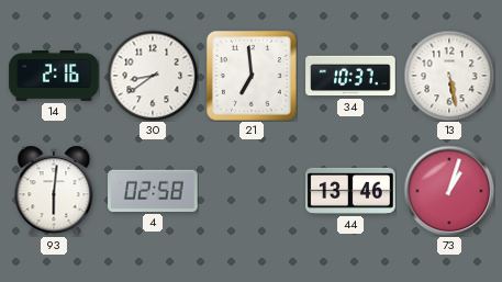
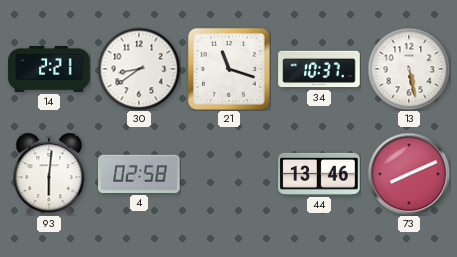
14: 2:16 -> 2:21
21: 6:59 -> 11:18
73: 1:03 -> 8:11
